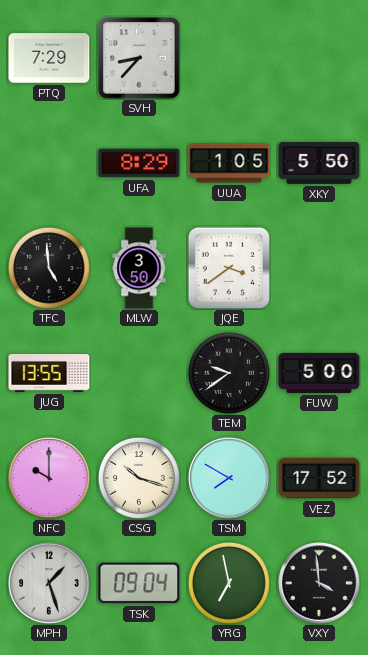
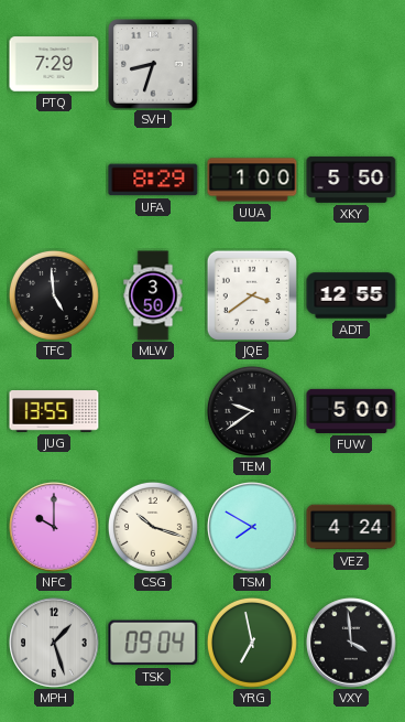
SVH: 8:37 -> 8:33
UUA: 1:05 -> 1:00
ADT: none -> 12:55
VEZ: 17:52 -> 4:24
